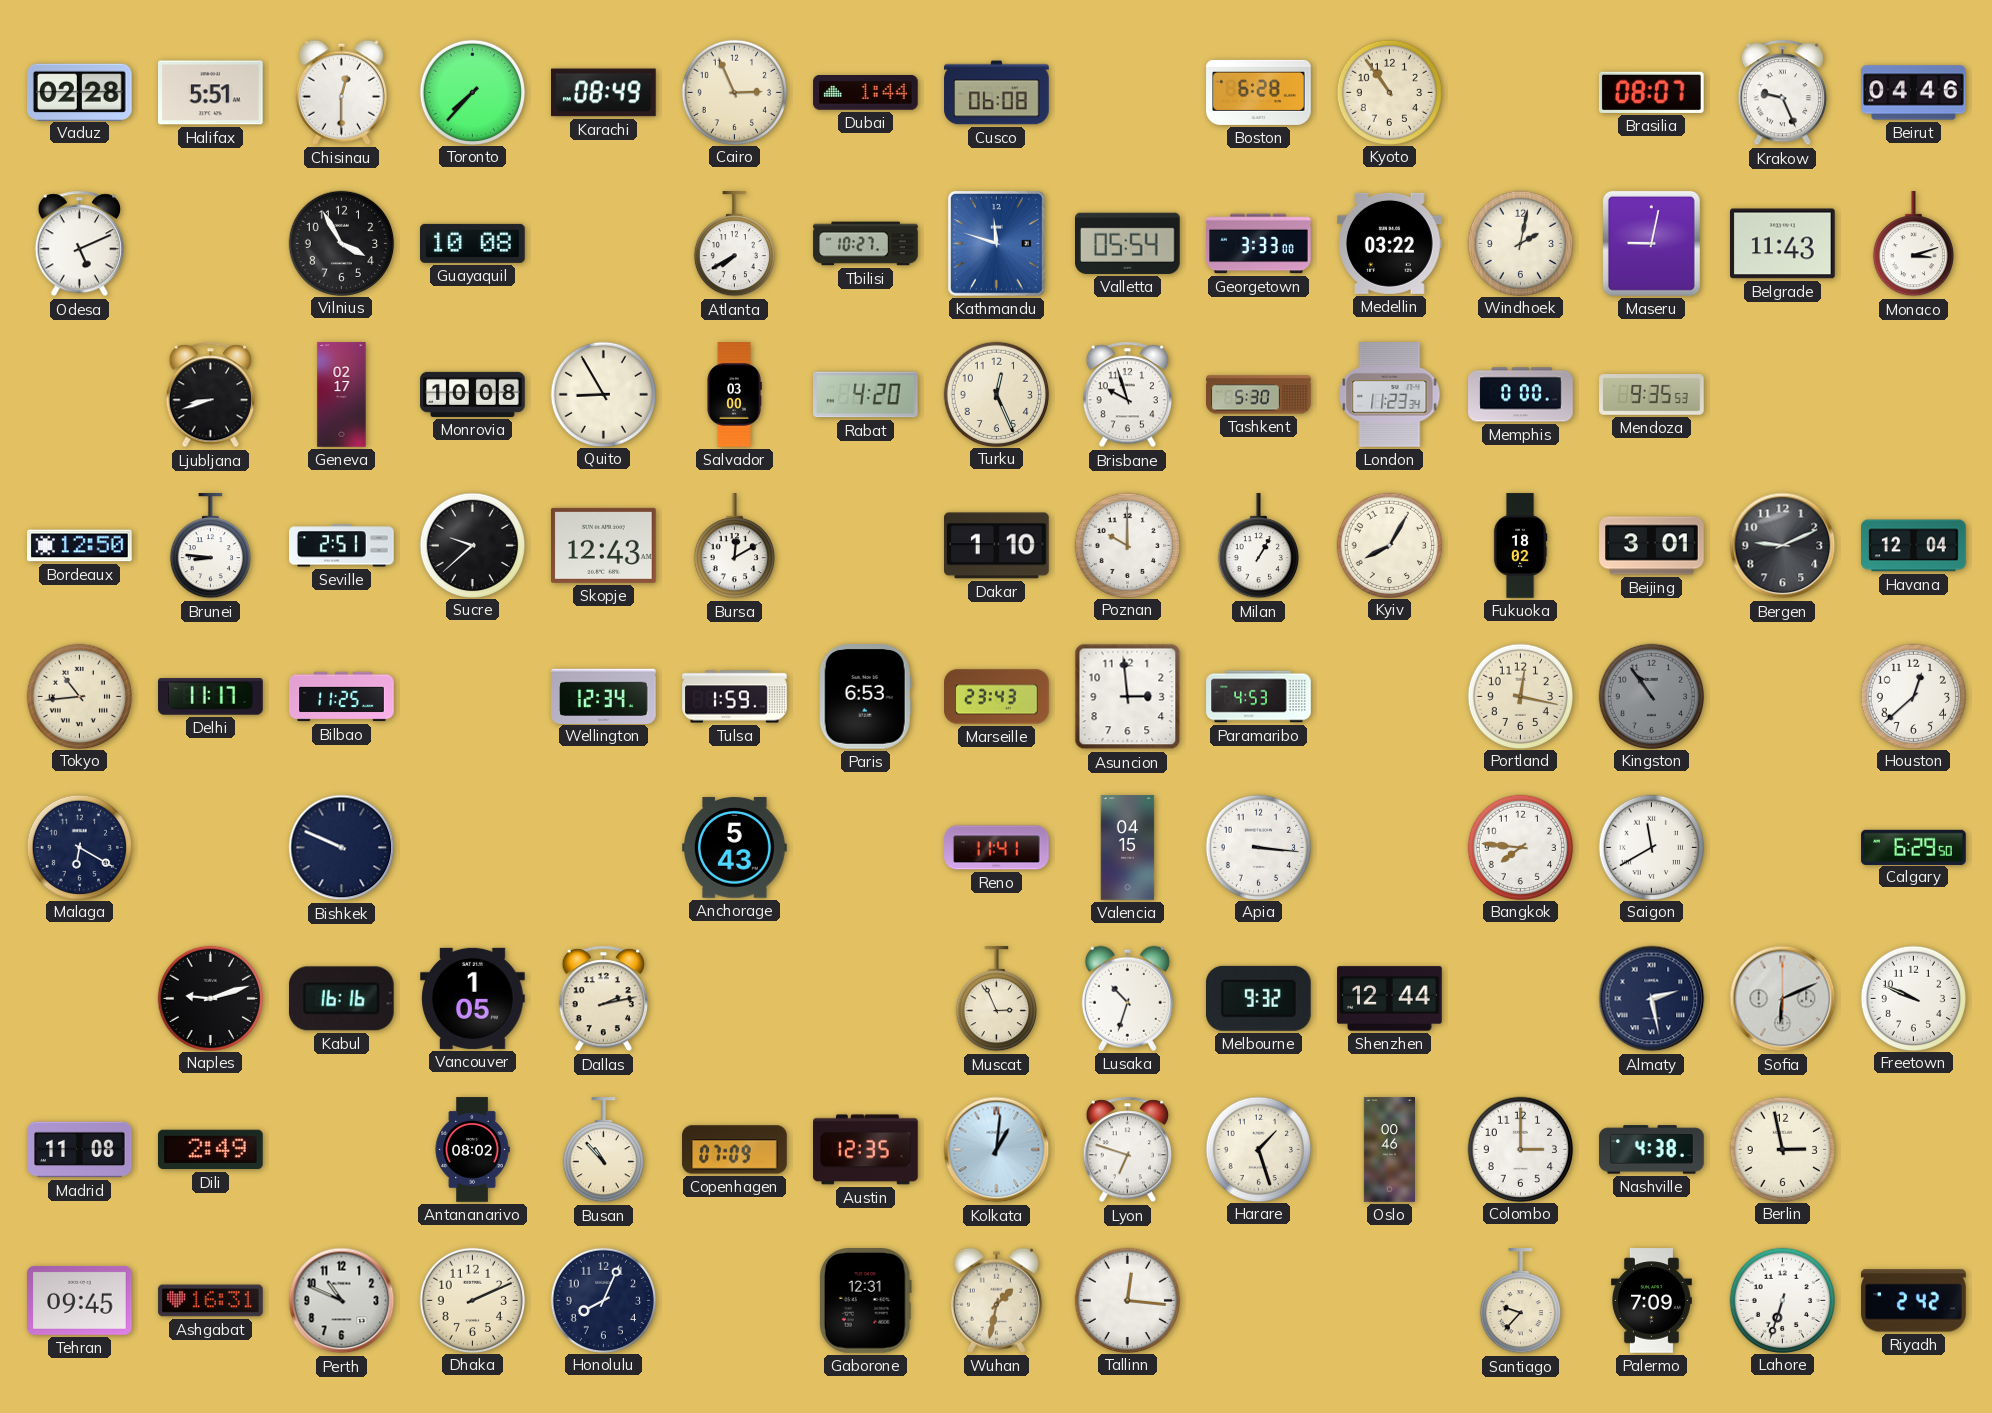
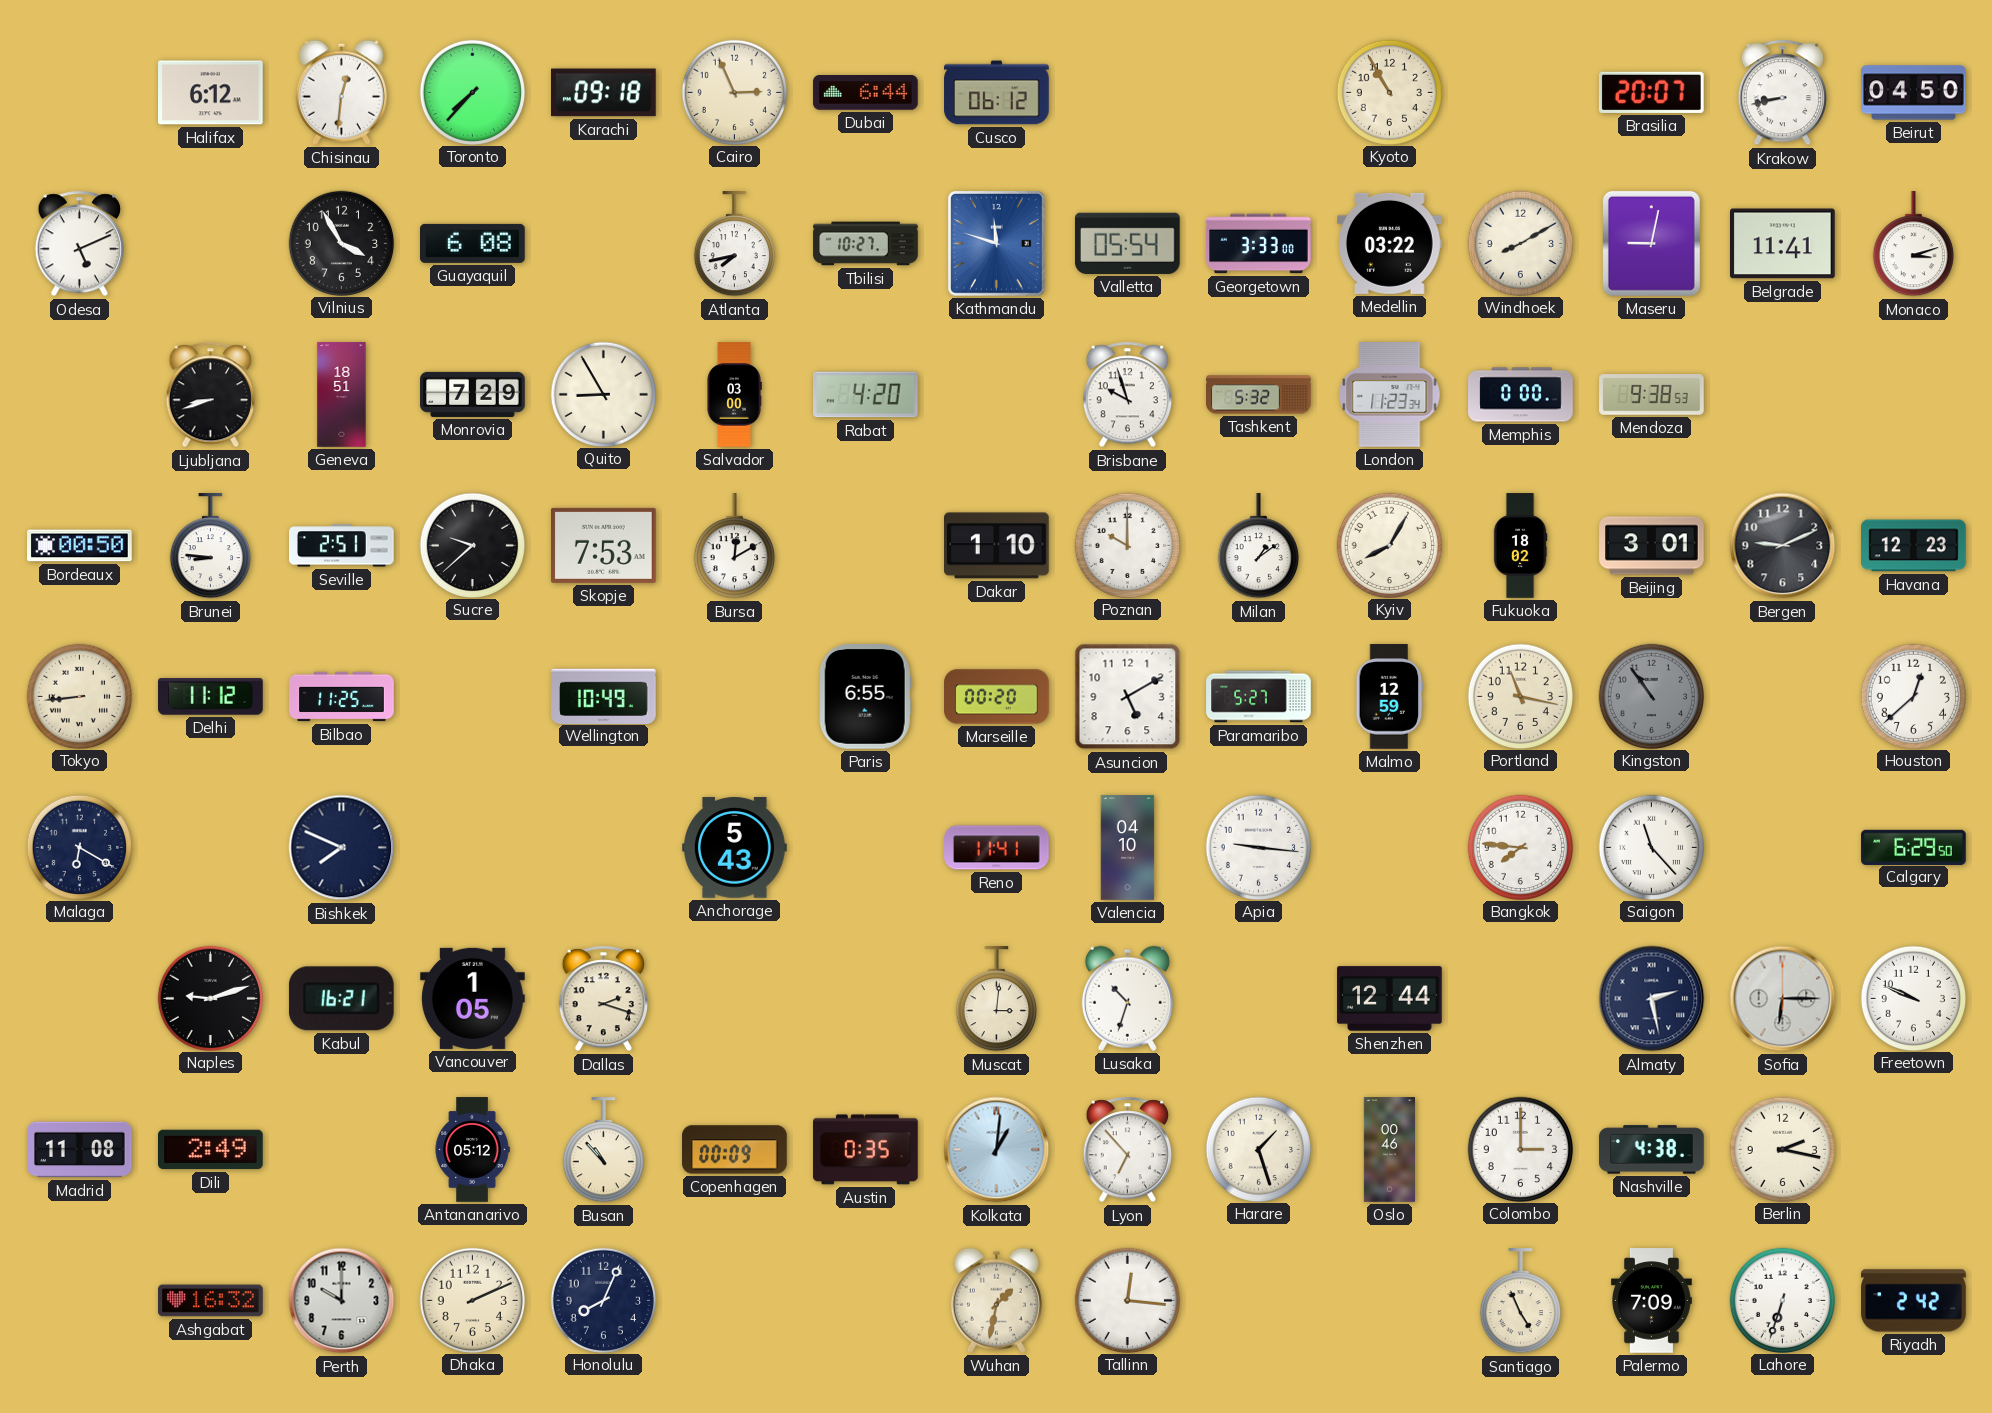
Vaduz: 02:28 -> none
Halifax: 5:51 -> 6:12
Chisinau: 12:30 -> 12:31
Karachi: 08:49 -> 09:18
Dubai: 1:44 -> 6:44
Cusco: 06:08 -> 06:12
Boston: 6:28 -> none
Kyoto: 10:54 -> 10:55
Brasilia: 08:07 -> 20:07
Krakow: 9:26 -> 8:43
Beirut: 04:46 -> 04:50
Guayaquil: 10:08 -> 6:08
Atlanta: 7:40 -> 7:43
Windhoek: 2:02 -> 8:10
Belgrade: 11:43 -> 11:41
Geneva: 02:17 -> 18:51
Monrovia: 10:08 -> 7:29
Turku: 12:26 -> none
Tashkent: 5:30 -> 5:32
Mendoza: 9:35 -> 9:38
Bordeaux: 12:50 -> 00:50
Skopje: 12:43 -> 7:53
Milan: 1:05 -> 1:09
Havana: 12:04 -> 12:23
Tokyo: 10:44 -> 8:44
Delhi: 11:17 -> 11:12
Wellington: 12:34 -> 10:49
Tulsa: 1:59 -> none
Paris: 6:53 -> 6:55
Marseille: 23:43 -> 00:20
Asuncion: 2:59 -> 5:10
Paramaribo: 4:53 -> 5:27
Malmo: none -> 12:59
Portland: 12:17 -> 11:17
Bishkek: 9:49 -> 7:49
Valencia: 04:15 -> 04:10
Apia: 3:16 -> 9:16
Saigon: 11:40 -> 11:23
Kabul: 16:16 -> 16:21
Dallas: 2:13 -> 2:18
Muscat: 2:56 -> 3:01
Melbourne: 9:32 -> none
Sofia: 6:11 -> 6:15
Antananarivo: 08:02 -> 05:12
Copenhagen: 07:09 -> 00:09
Austin: 12:35 -> 0:35
Lyon: 6:48 -> 6:53
Berlin: 2:58 -> 2:17
Tehran: 09:45 -> none
Ashgabat: 16:31 -> 16:32
Perth: 10:49 -> 10:00
Gaborone: 12:31 -> none
Santiago: 9:37 -> 4:56
